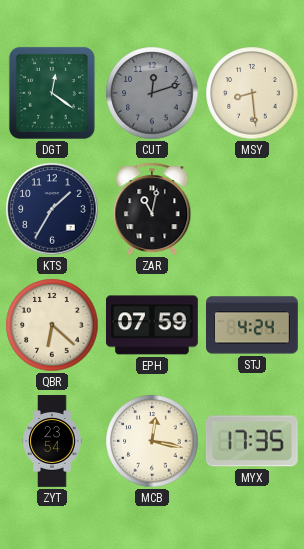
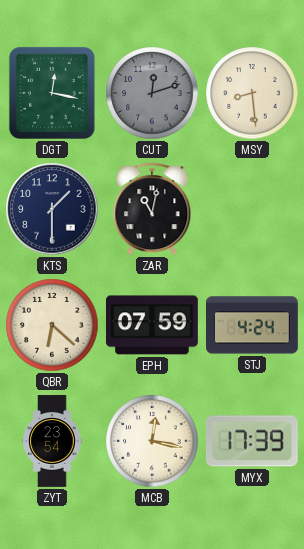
DGT: 12:21 -> 12:17
KTS: 1:35 -> 1:30
MYX: 17:35 -> 17:39
